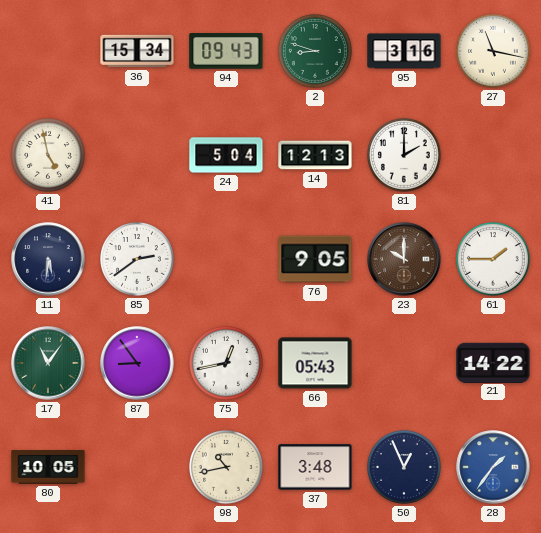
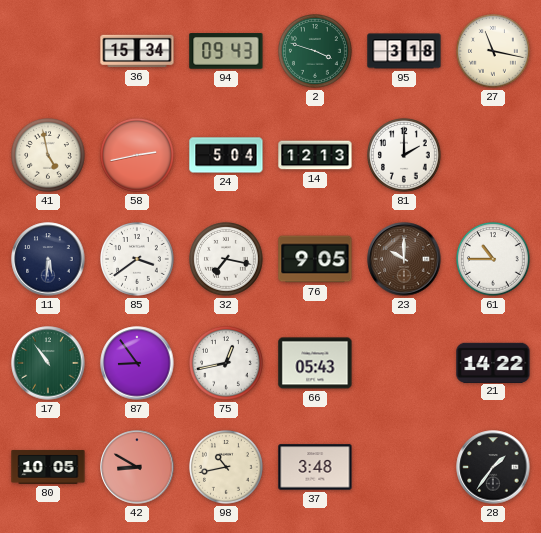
2: 8:48 -> 3:48
95: 3:16 -> 3:18
58: none -> 2:43
85: 2:39 -> 3:39
32: none -> 7:17
61: 1:45 -> 10:45
17: 11:06 -> 10:54
42: none -> 8:50
50: 12:56 -> none
28 dial: blue -> black
